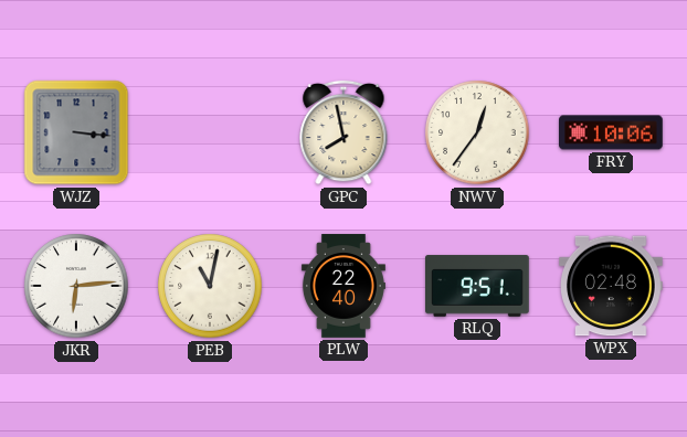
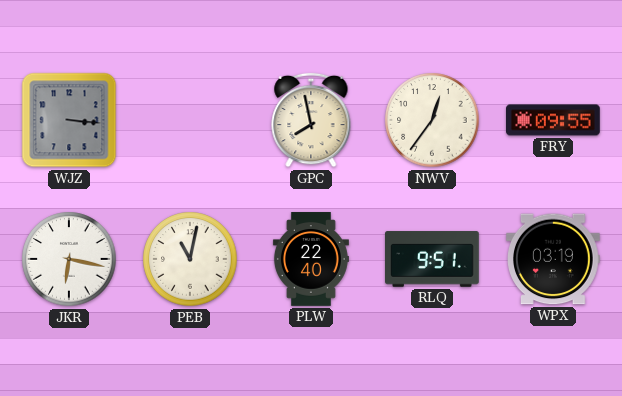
FRY: 10:06 -> 09:55
JKR: 6:14 -> 6:17
WPX: 02:48 -> 03:19
